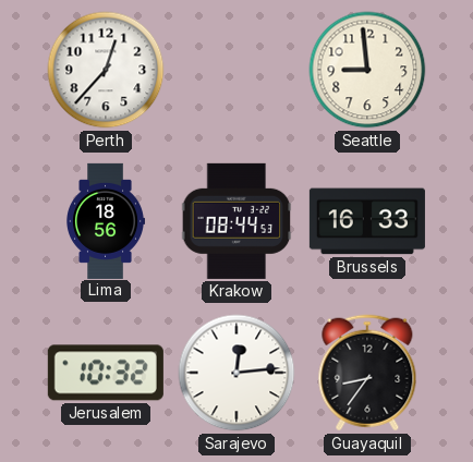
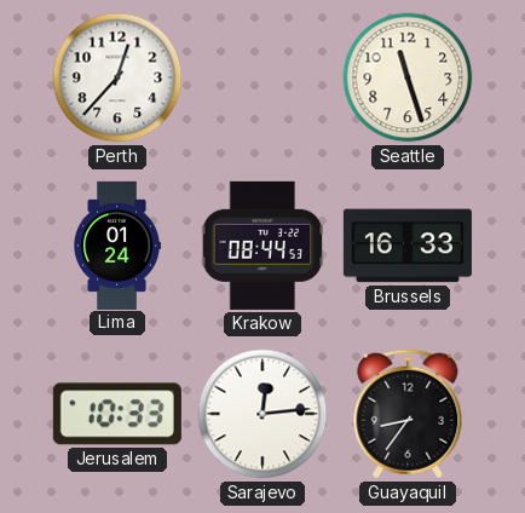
Seattle: 8:59 -> 11:27
Lima: 18:56 -> 01:24
Jerusalem: 10:32 -> 10:33
